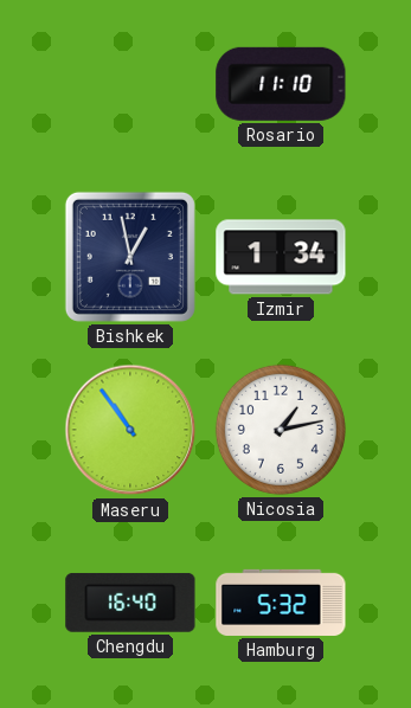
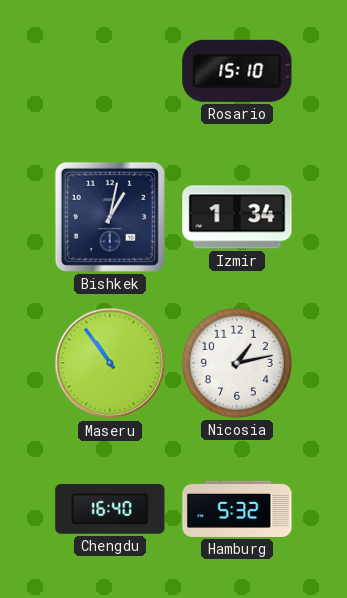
Rosario: 11:10 -> 15:10
Bishkek: 12:58 -> 1:02
